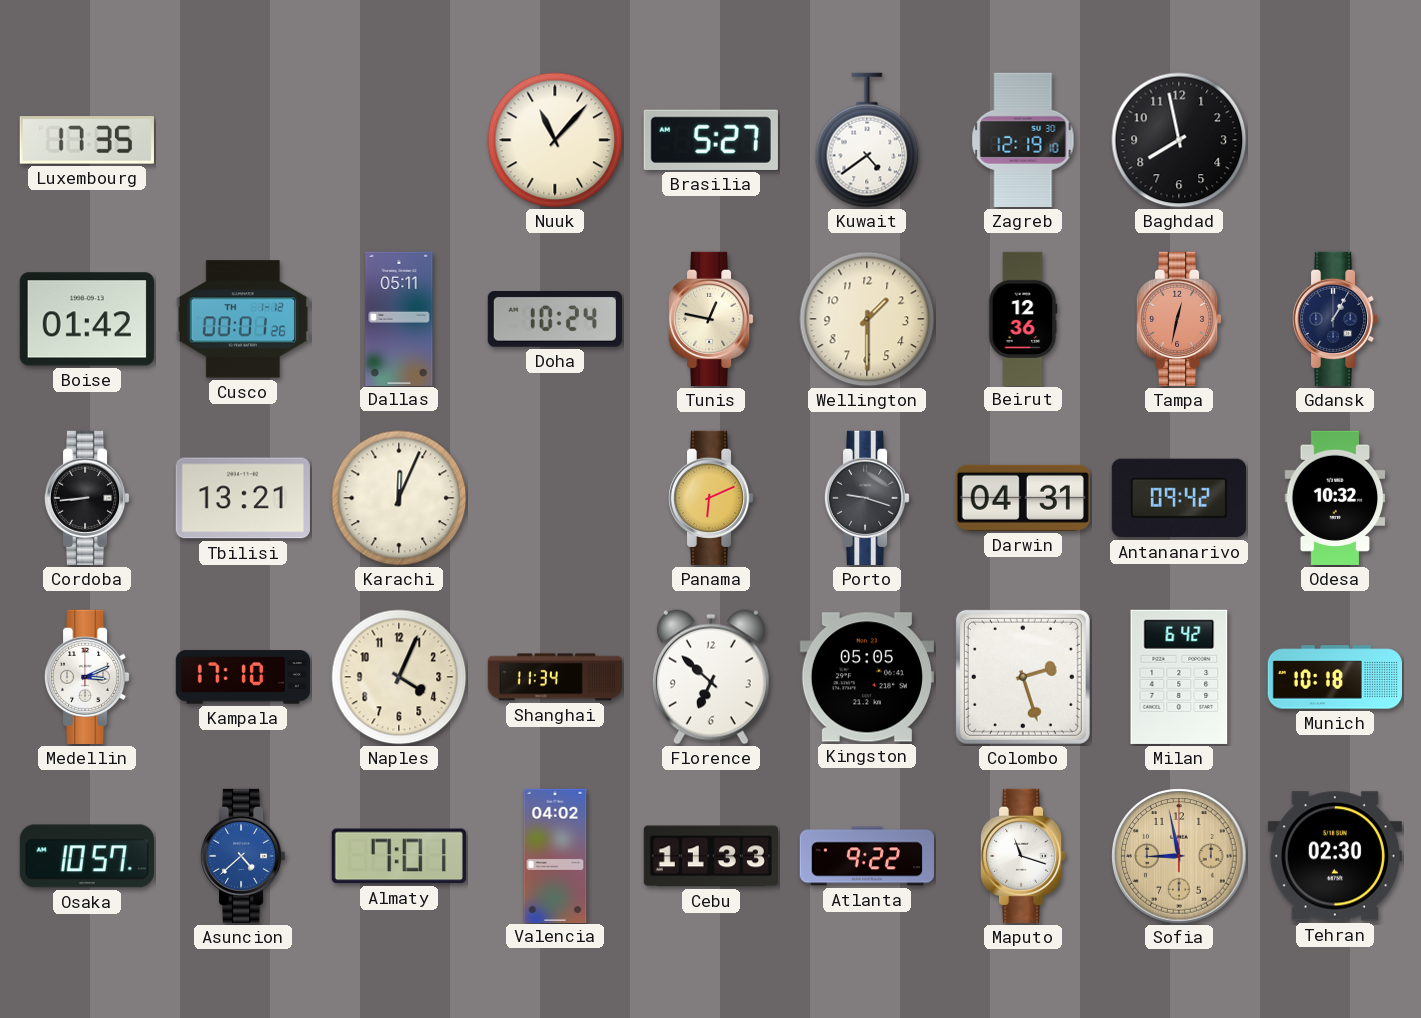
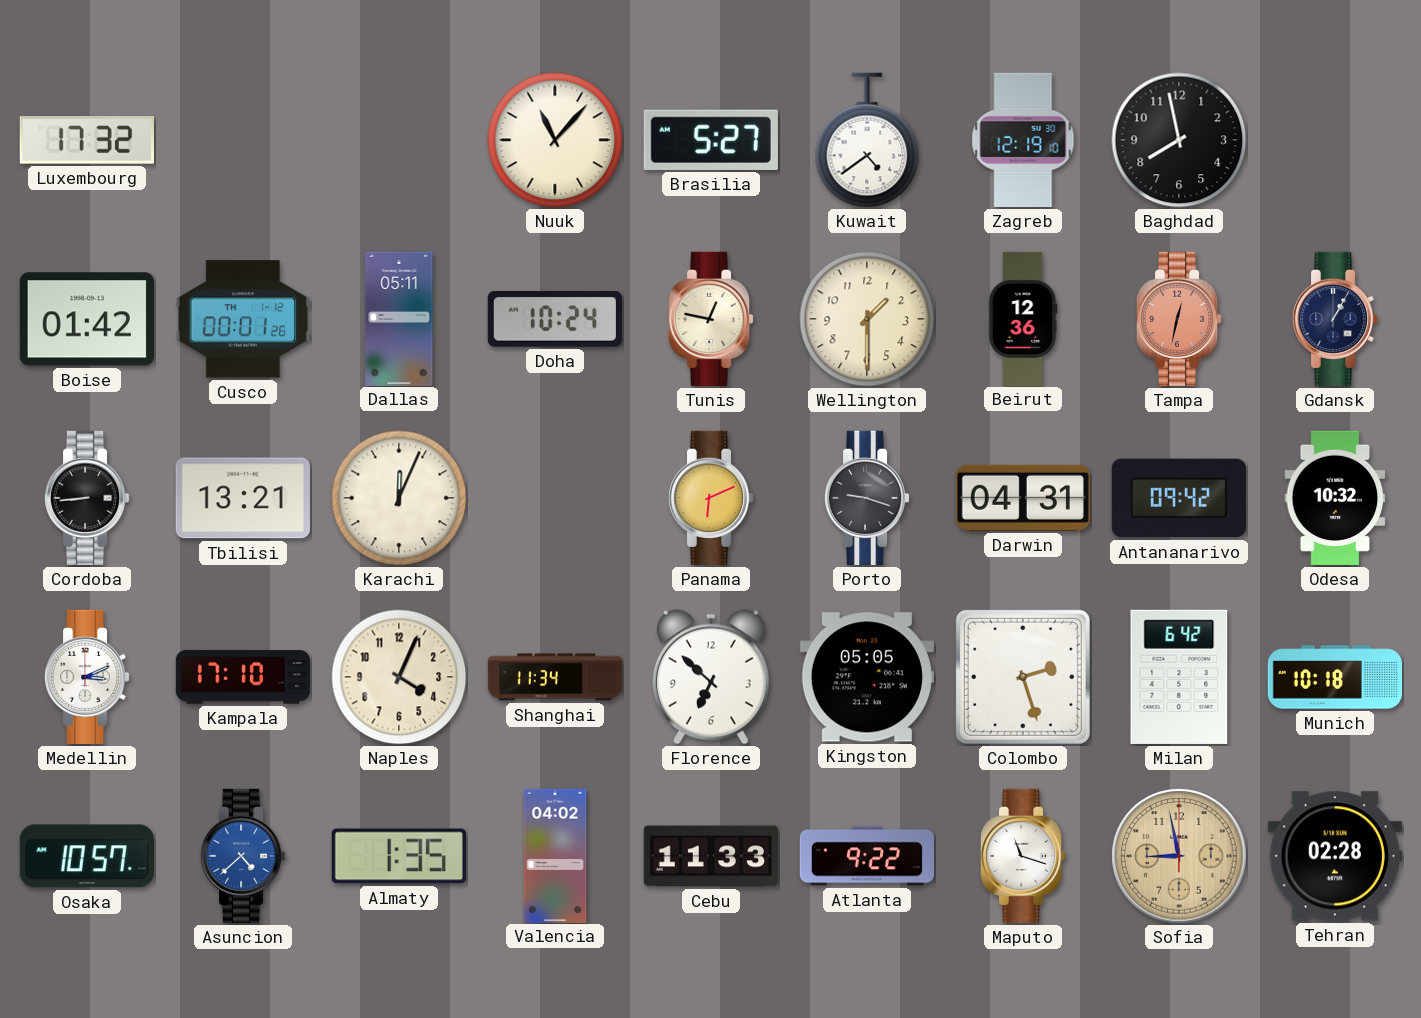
Luxembourg: 17:35 -> 17:32
Almaty: 7:01 -> 1:35
Tehran: 02:30 -> 02:28
